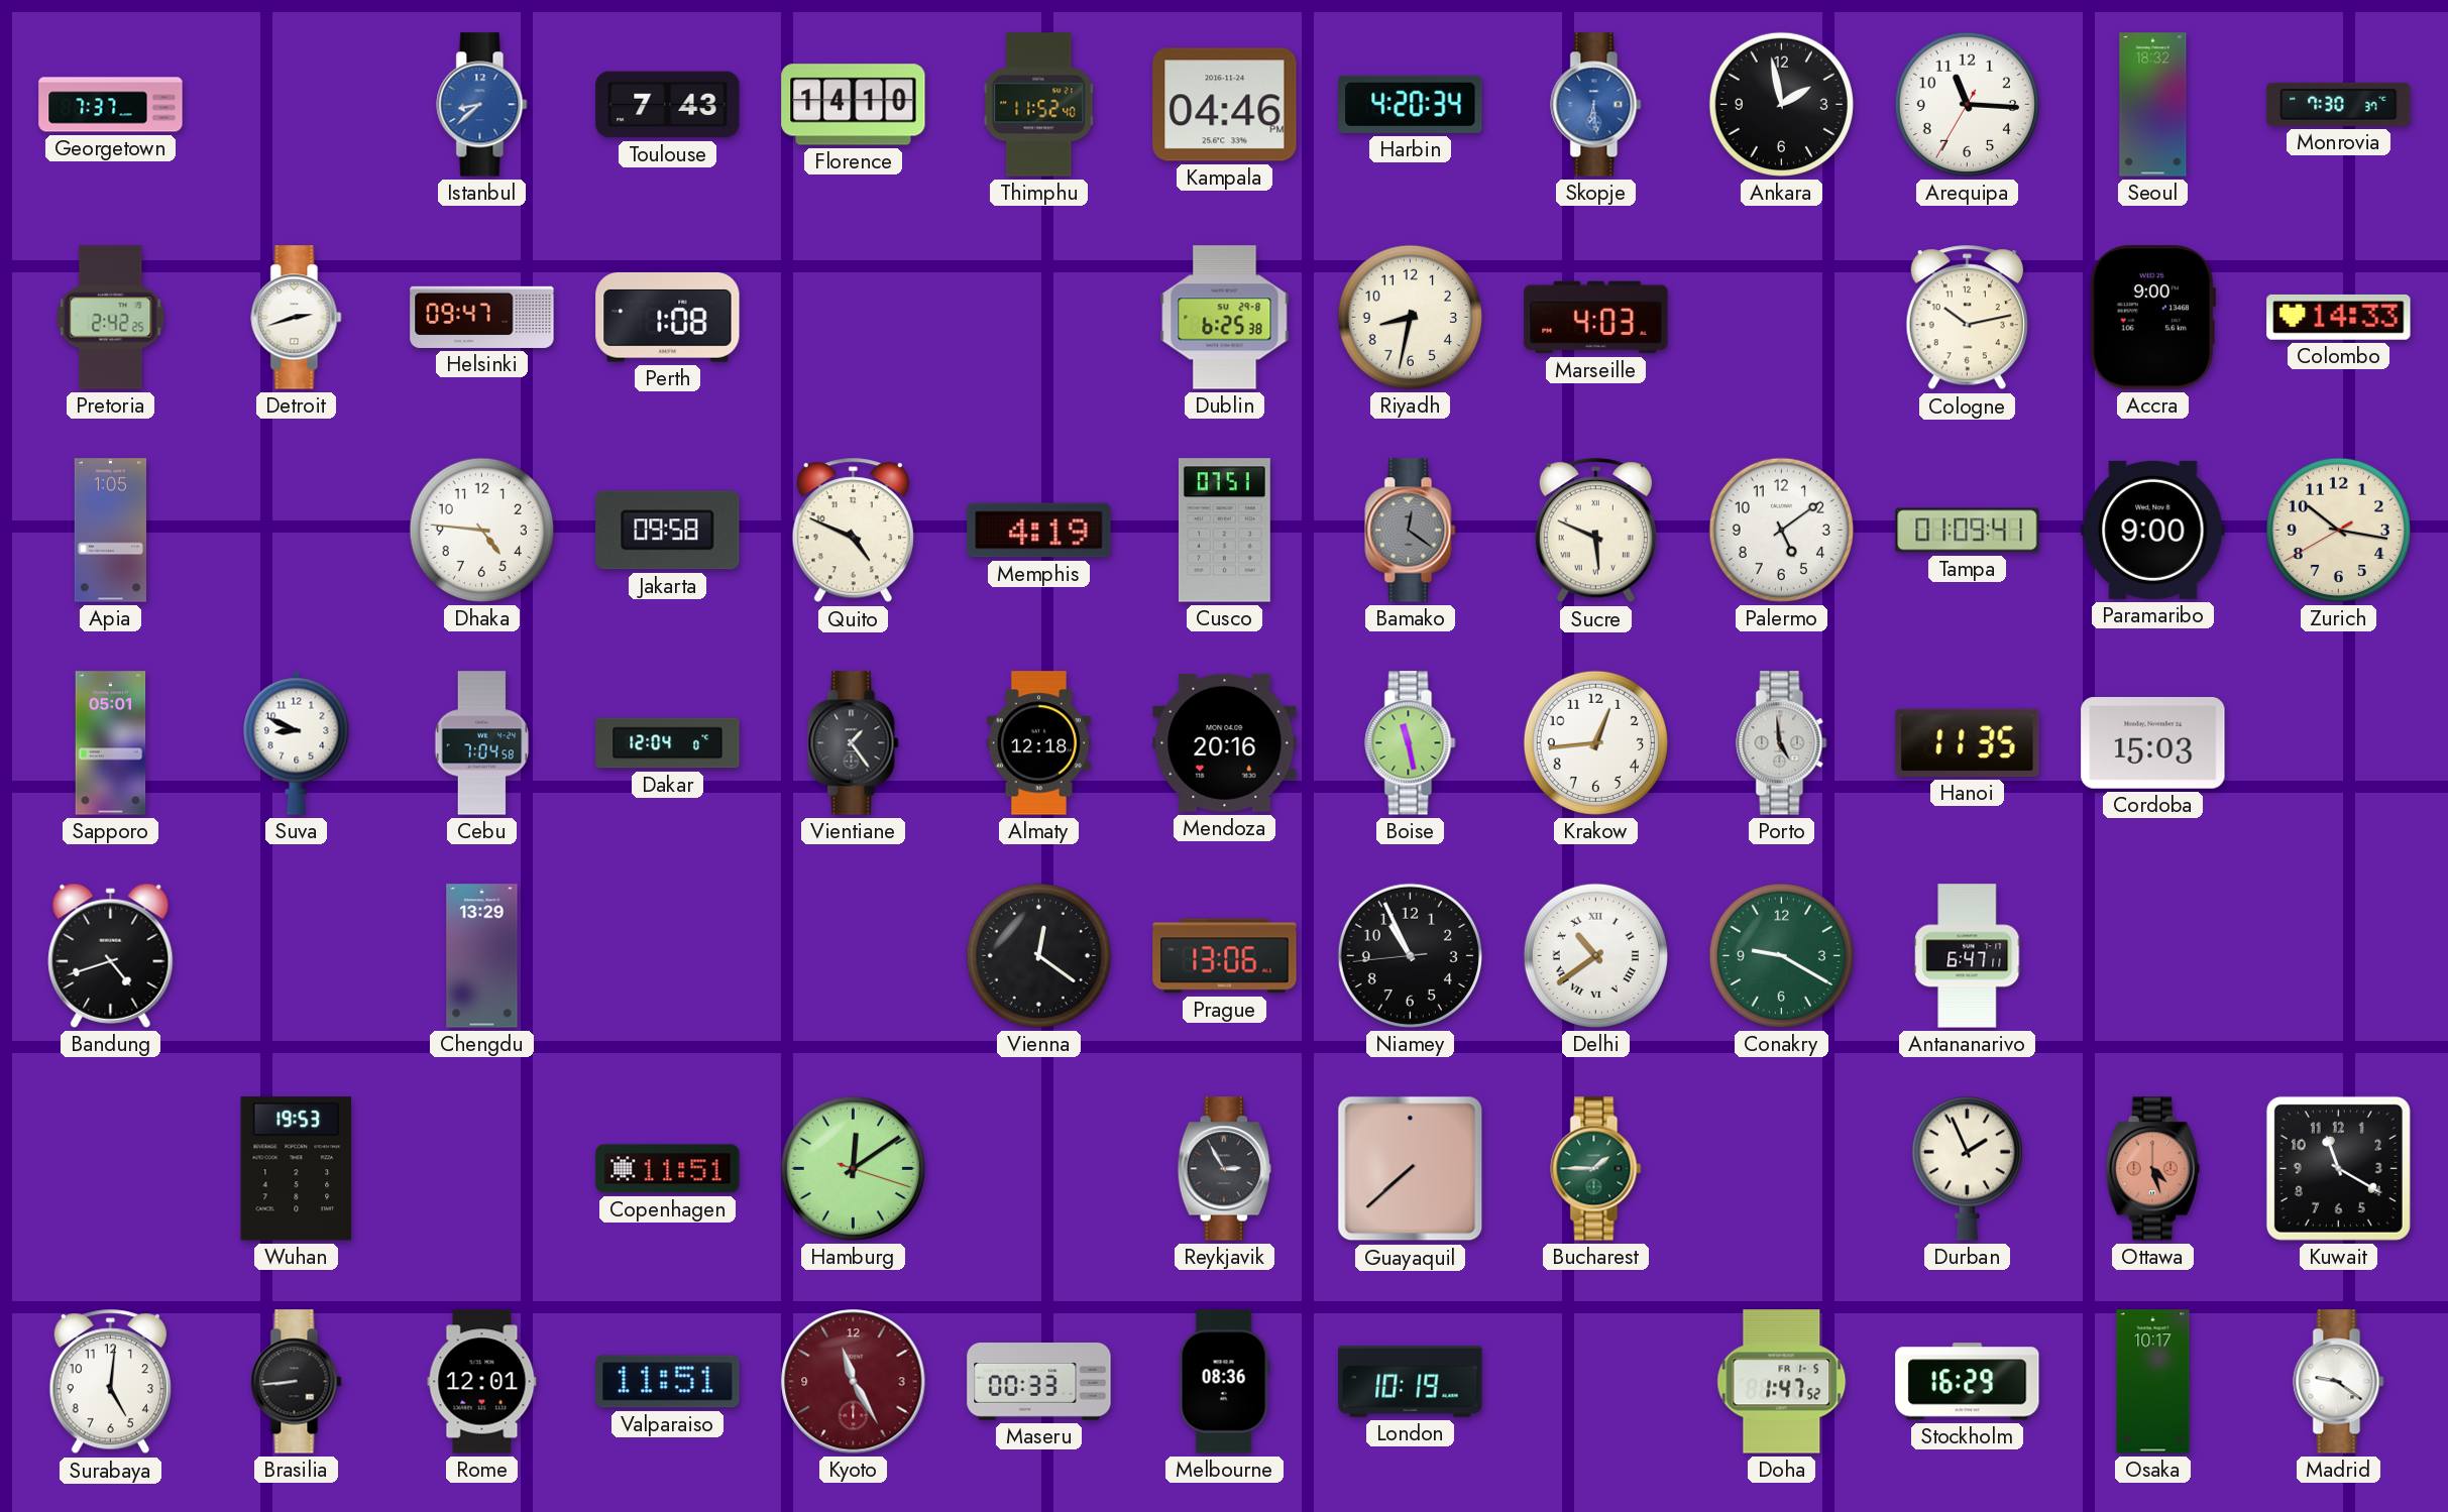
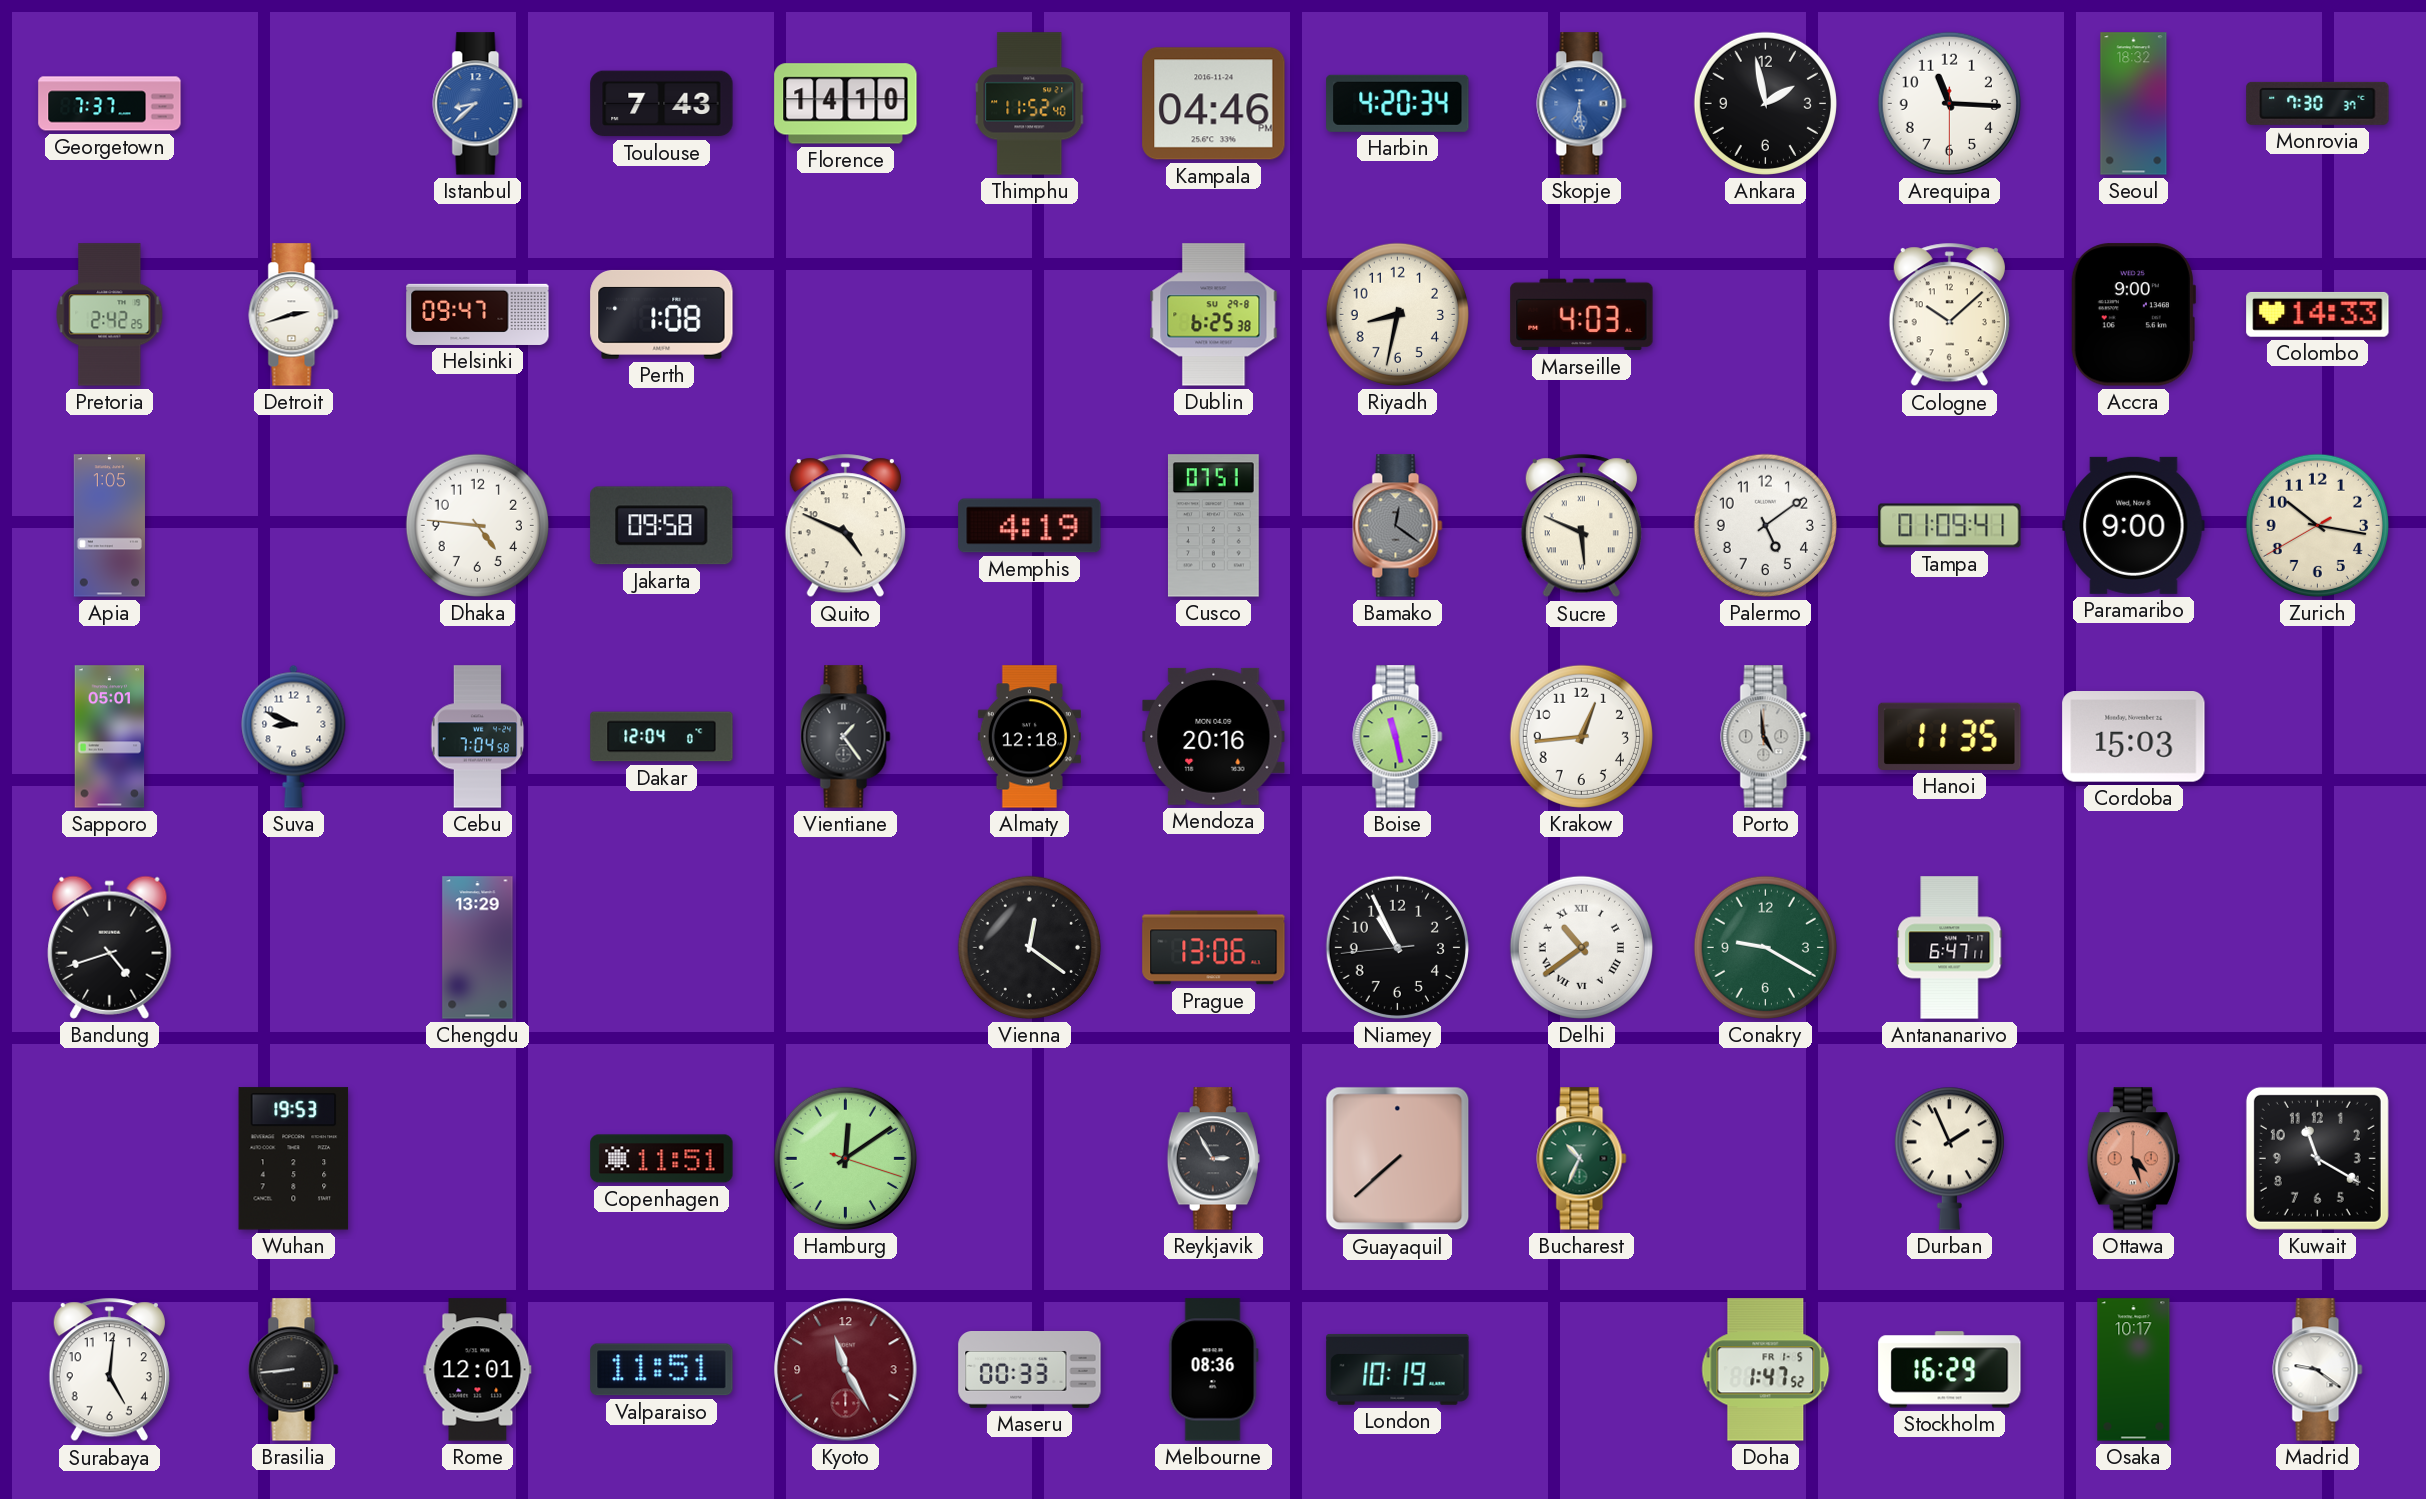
Arequipa: 11:15:35 -> 11:15:30
Cologne: 10:13 -> 10:08
Bucharest: 1:45 -> 10:34
